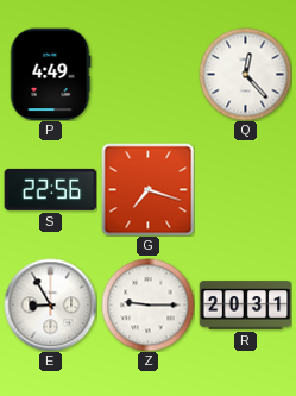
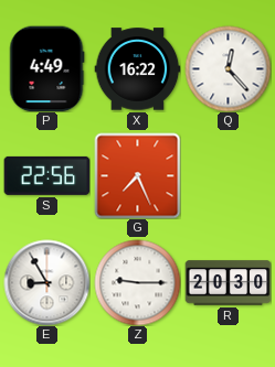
X: none -> 16:22
G: 7:18 -> 7:26
R: 20:31 -> 20:30
